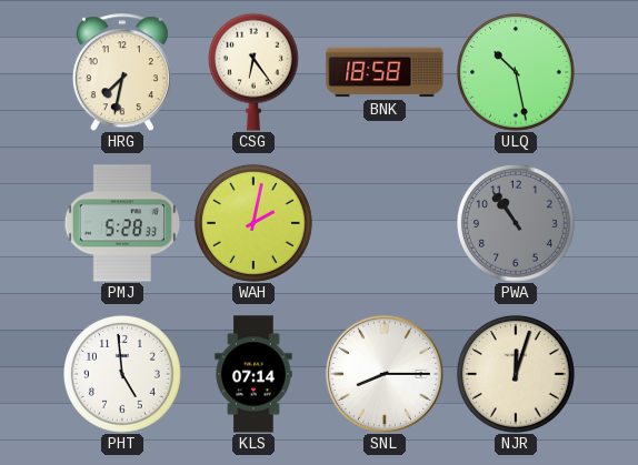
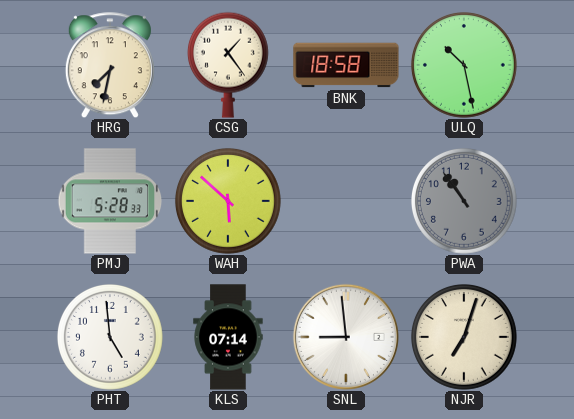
CSG: 6:24 -> 1:24
WAH: 2:02 -> 5:52
SNL: 8:15 -> 8:59
NJR: 12:03 -> 7:03
